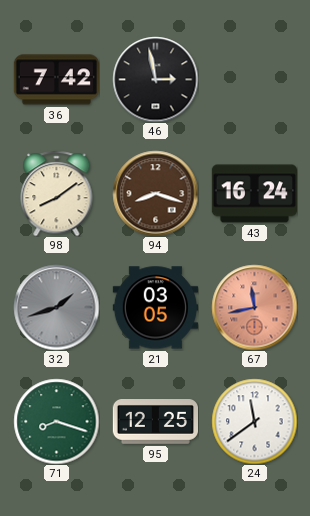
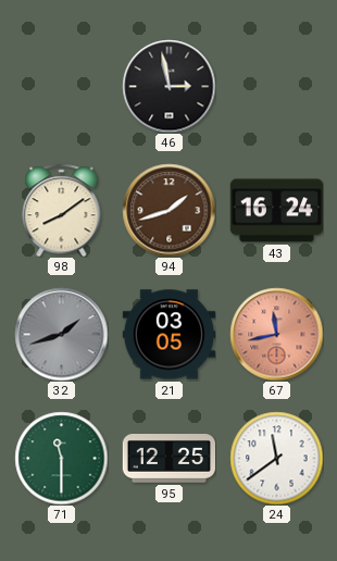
36: 7:42 -> none
94: 8:18 -> 1:42
71: 8:18 -> 11:30
